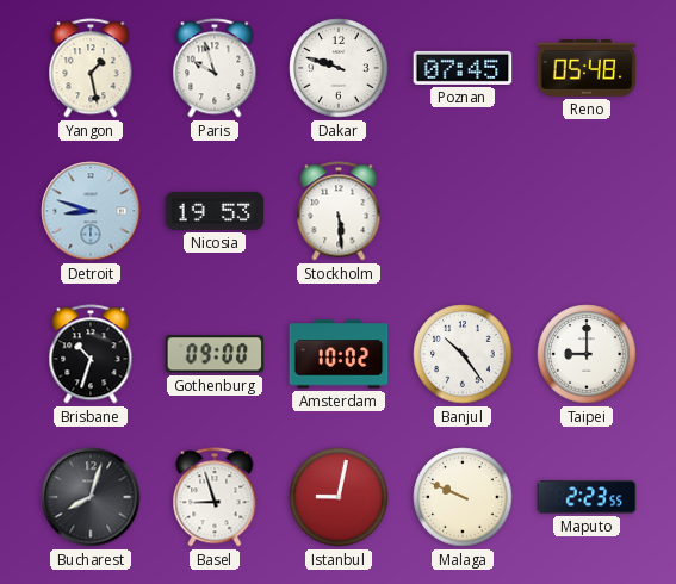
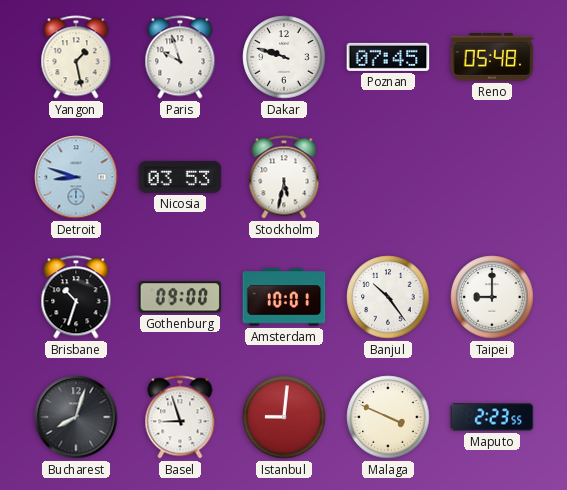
Nicosia: 19:53 -> 03:53
Stockholm: 5:29 -> 5:32
Amsterdam: 10:02 -> 10:01
Istanbul: 9:02 -> 9:01
Malaga: 9:49 -> 3:49
